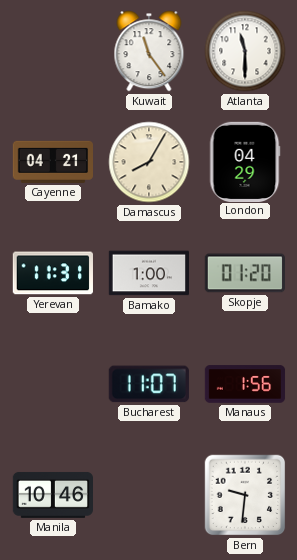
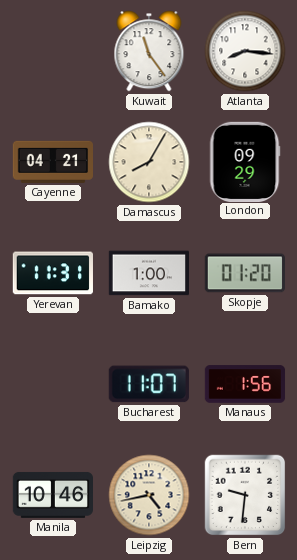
Atlanta: 11:30 -> 8:16
London: 04:29 -> 09:29
Leipzig: none -> 4:43
